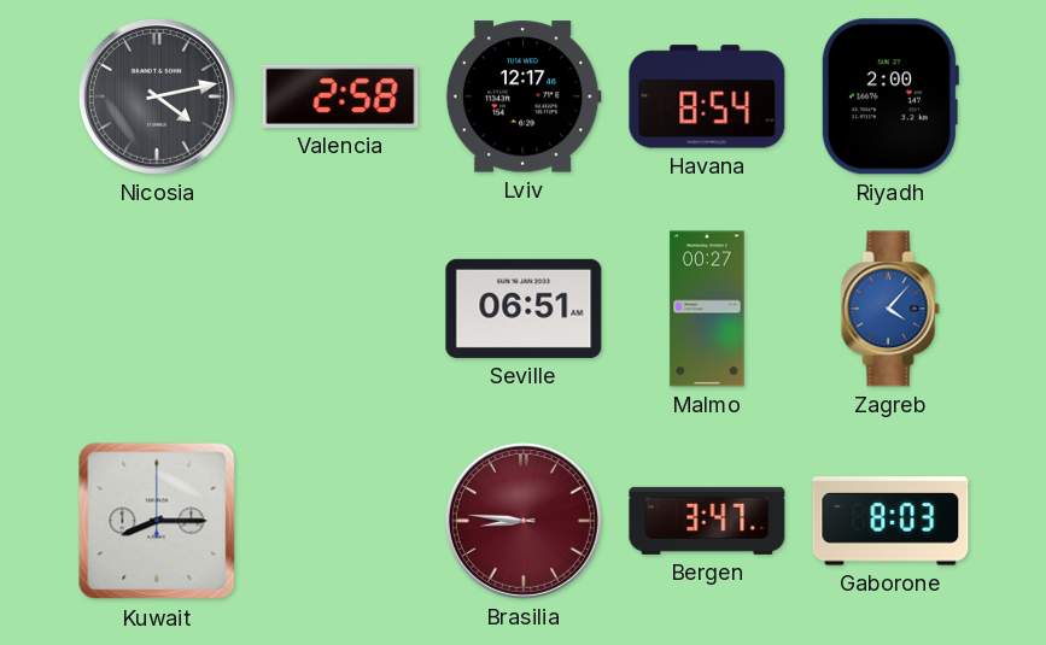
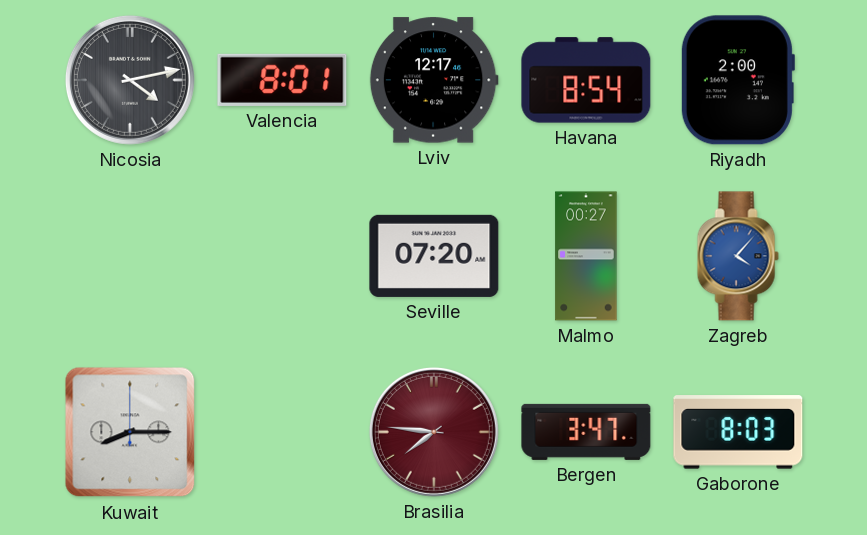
Valencia: 2:58 -> 8:01
Seville: 06:51 -> 07:20
Brasilia: 8:46 -> 7:46
